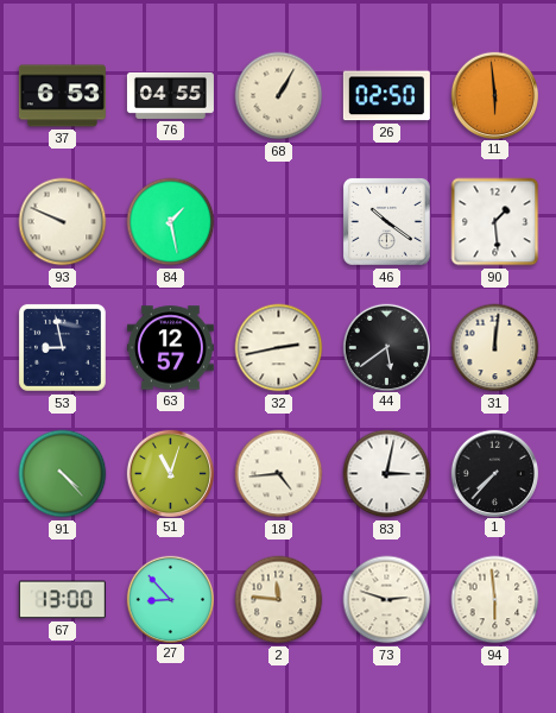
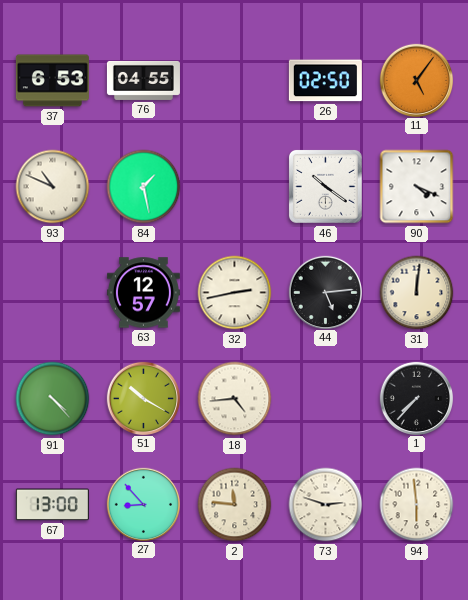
68: 1:05 -> none
11: 5:59 -> 5:06
93: 9:49 -> 10:49
90: 1:29 -> 4:19
53: 8:58 -> none
44: 5:39 -> 5:14
51: 11:03 -> 10:20
83: 3:02 -> none
